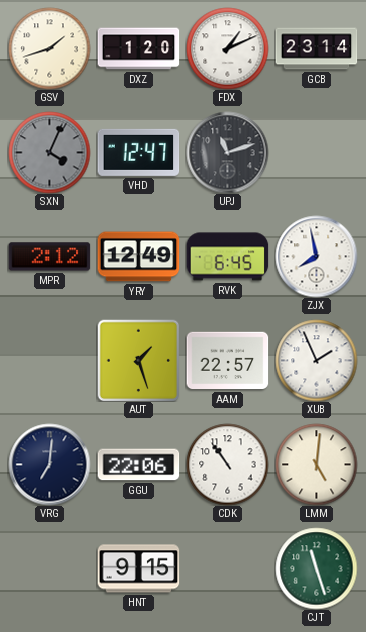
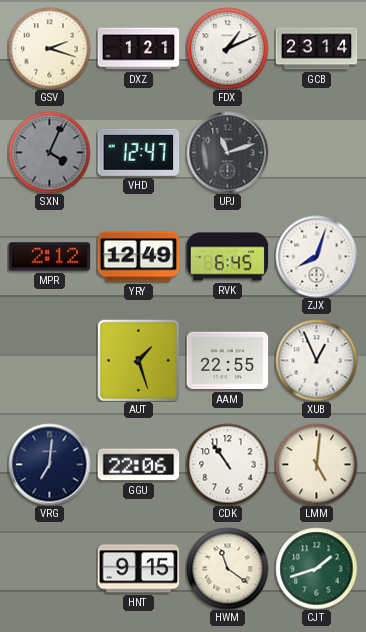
GSV: 1:42 -> 2:18
DXZ: 1:20 -> 1:21
ZJX: 7:58 -> 8:03
AAM: 22:57 -> 22:55
XUB: 1:56 -> 12:56
HWM: none -> 11:21
CJT: 11:27 -> 1:42
